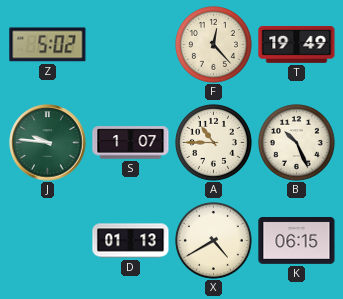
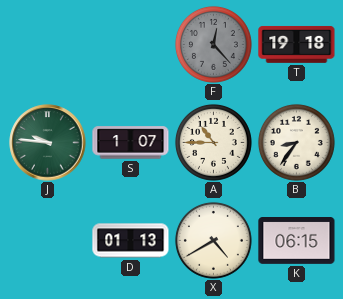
Z: 5:02 -> none
F dial: cream -> grey
T: 19:49 -> 19:18
B: 10:26 -> 8:36
